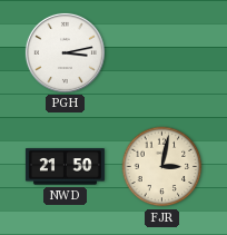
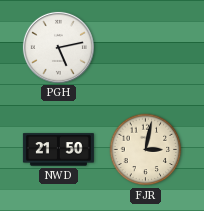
PGH: 3:13 -> 5:13
